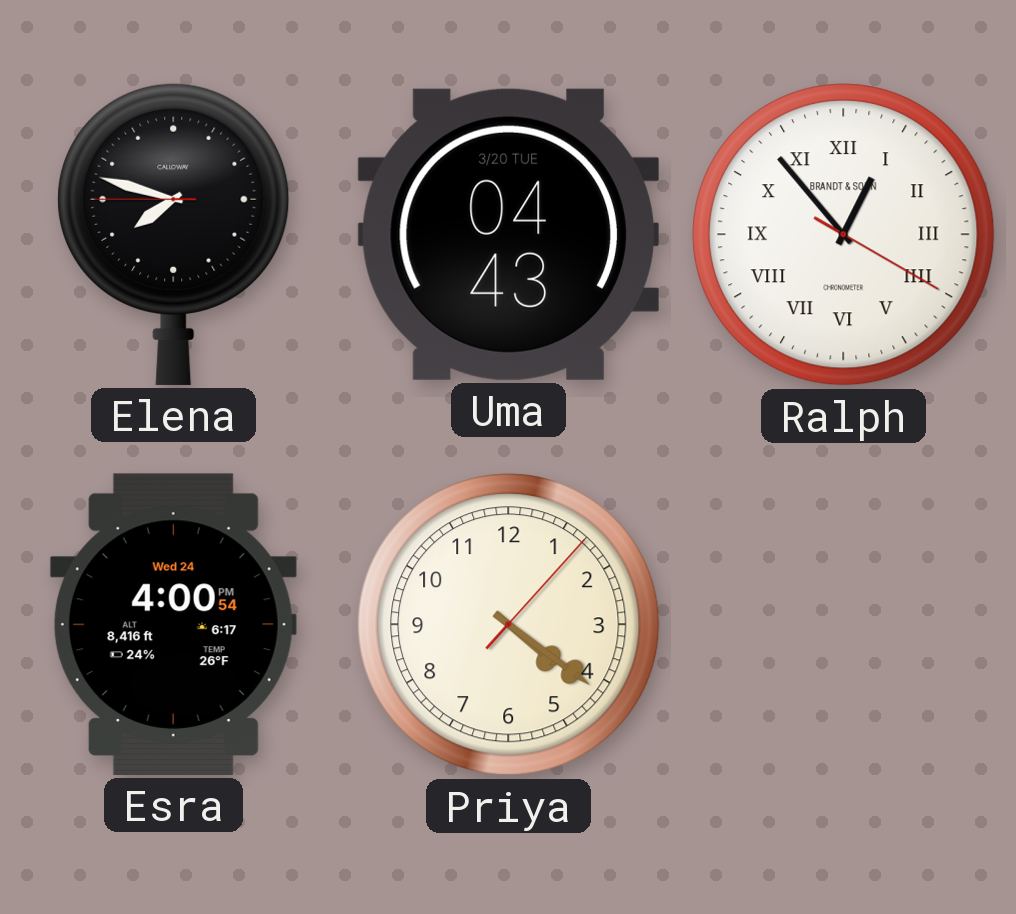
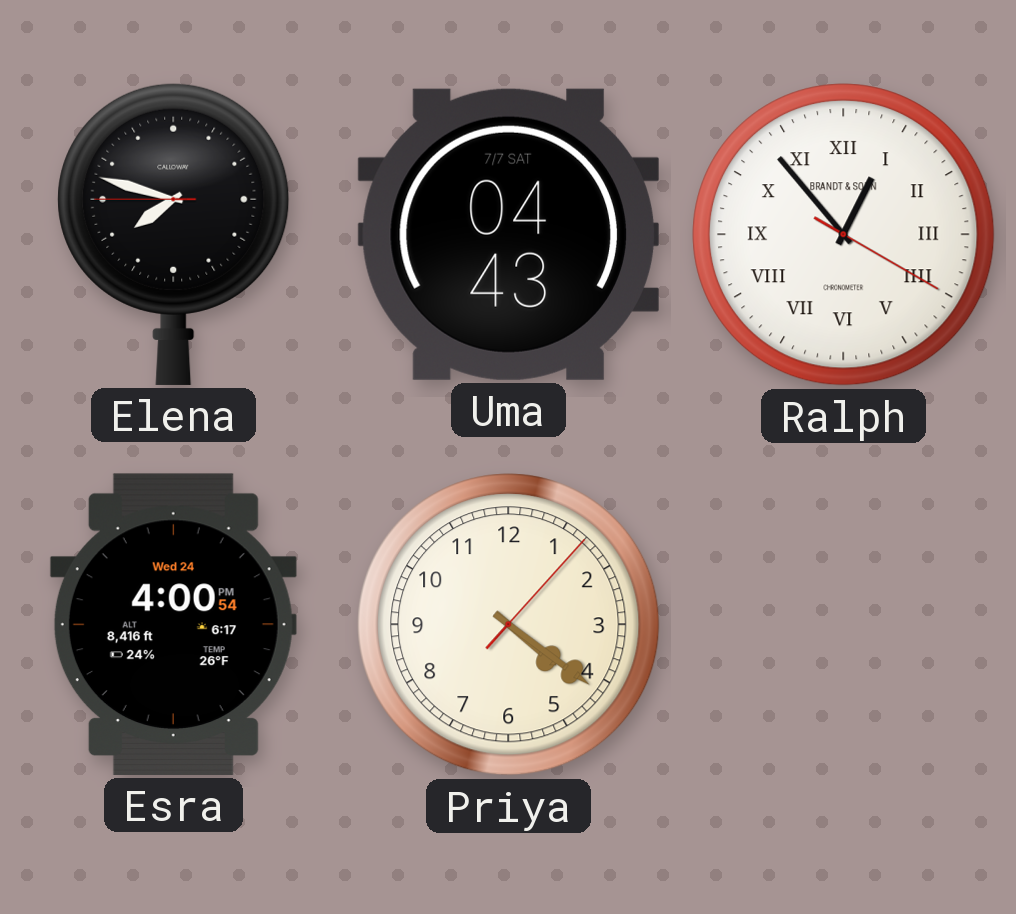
Uma date: 3/20 TUE -> 7/7 SAT
